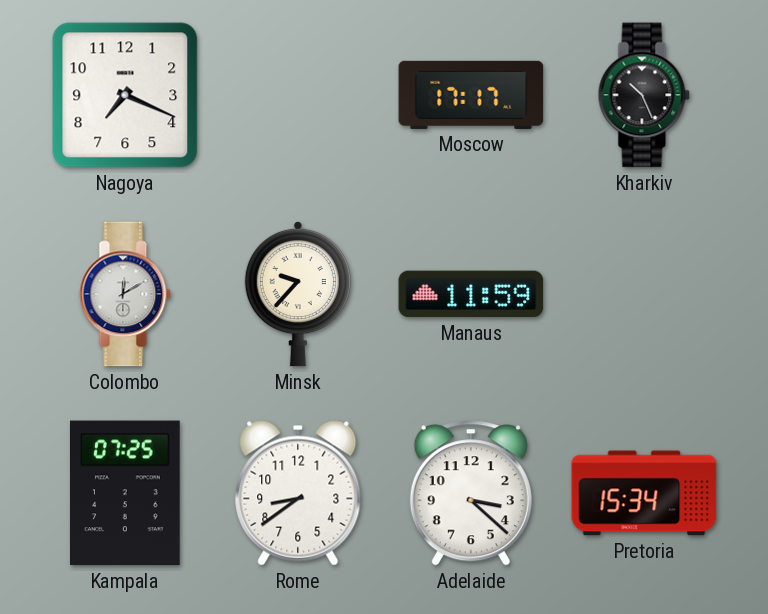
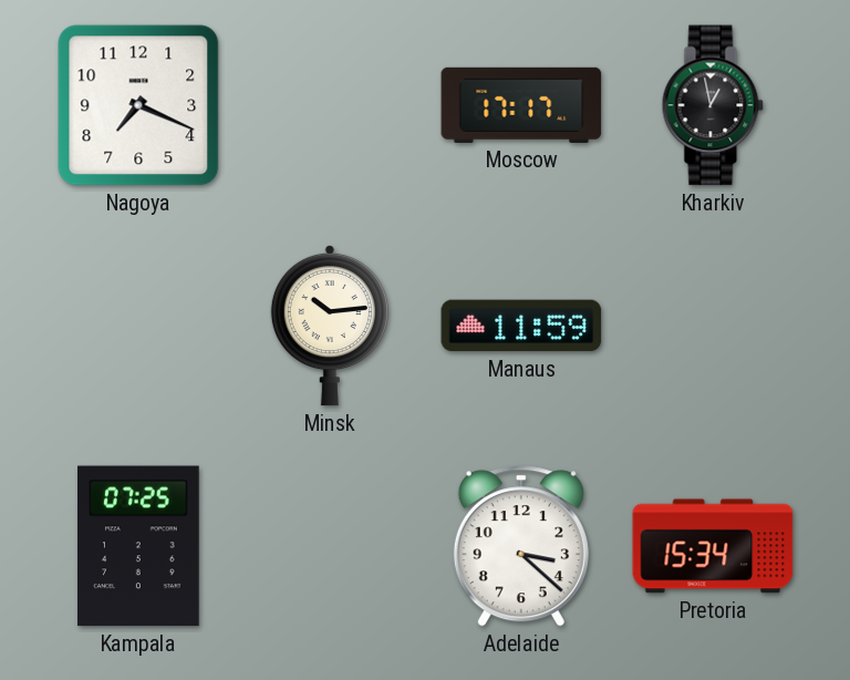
Kharkiv: 10:26 -> 12:58
Colombo: 12:10 -> none
Minsk: 9:37 -> 10:14
Rome: 8:39 -> none
